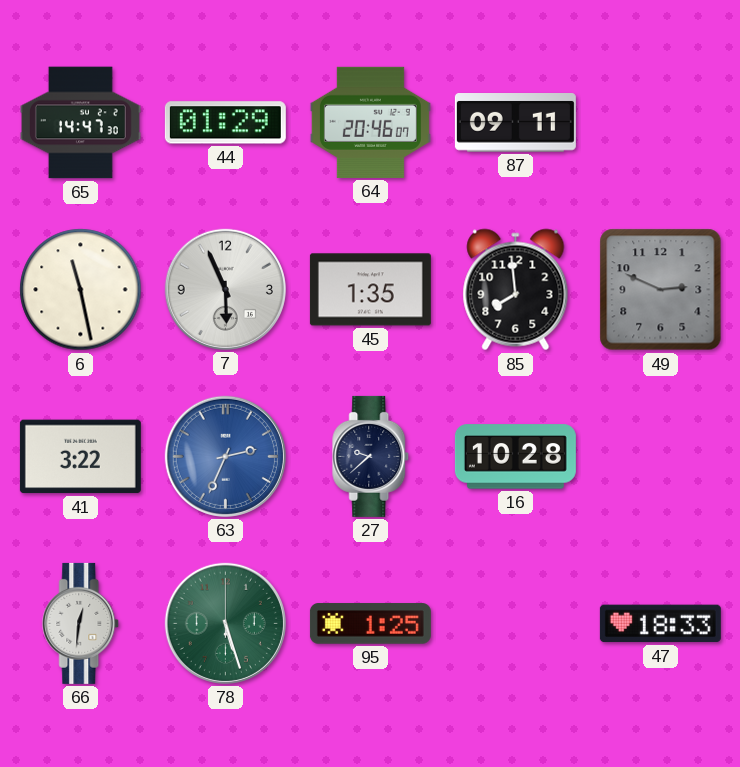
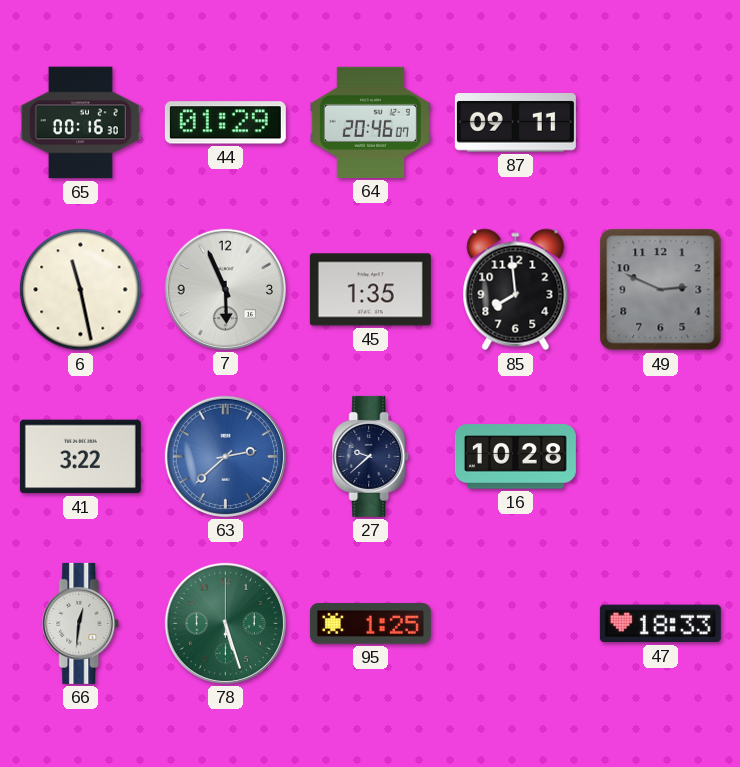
65: 14:47 -> 00:16
63: 2:34 -> 2:38
